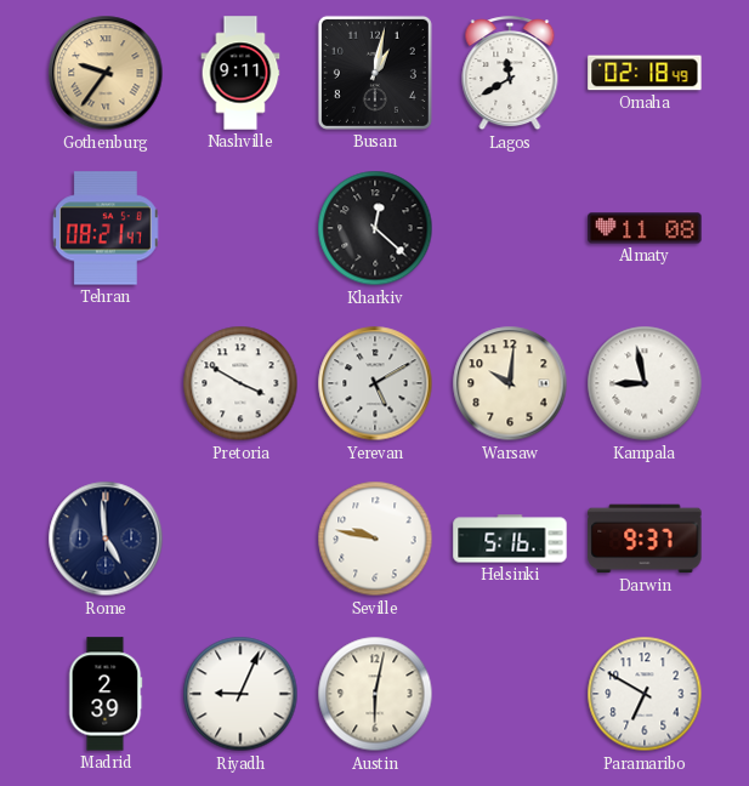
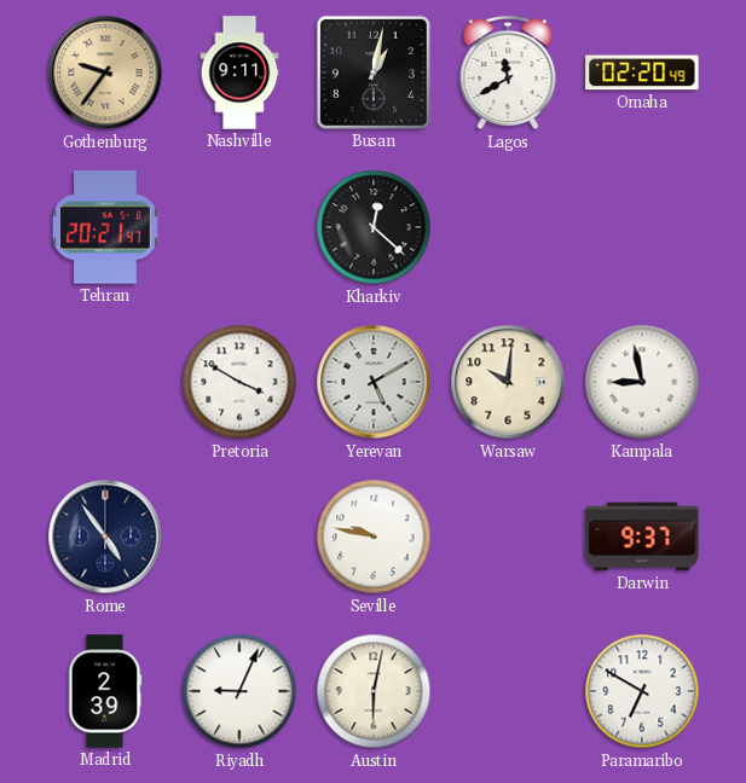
Omaha: 02:18 -> 02:20
Tehran: 08:21 -> 20:21
Almaty: 11:08 -> none
Rome: 4:59 -> 4:54
Helsinki: 5:16 -> none
